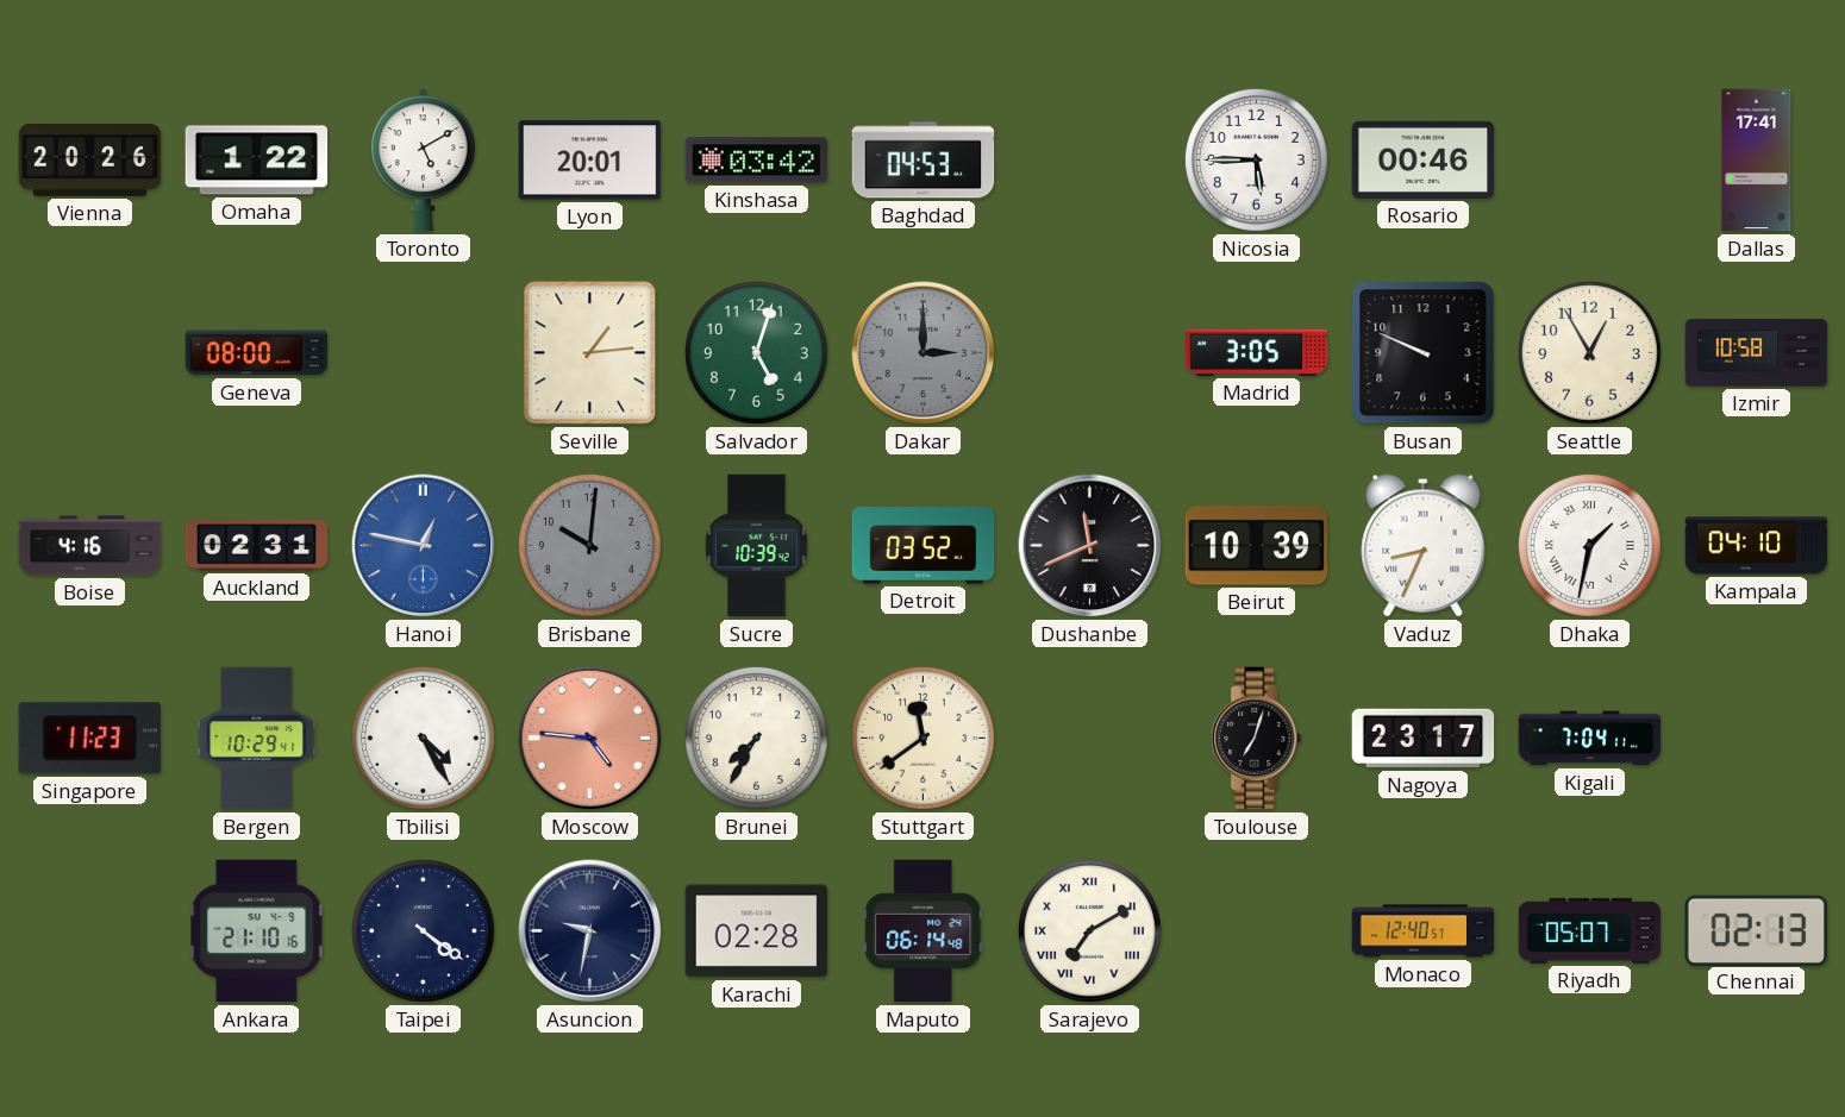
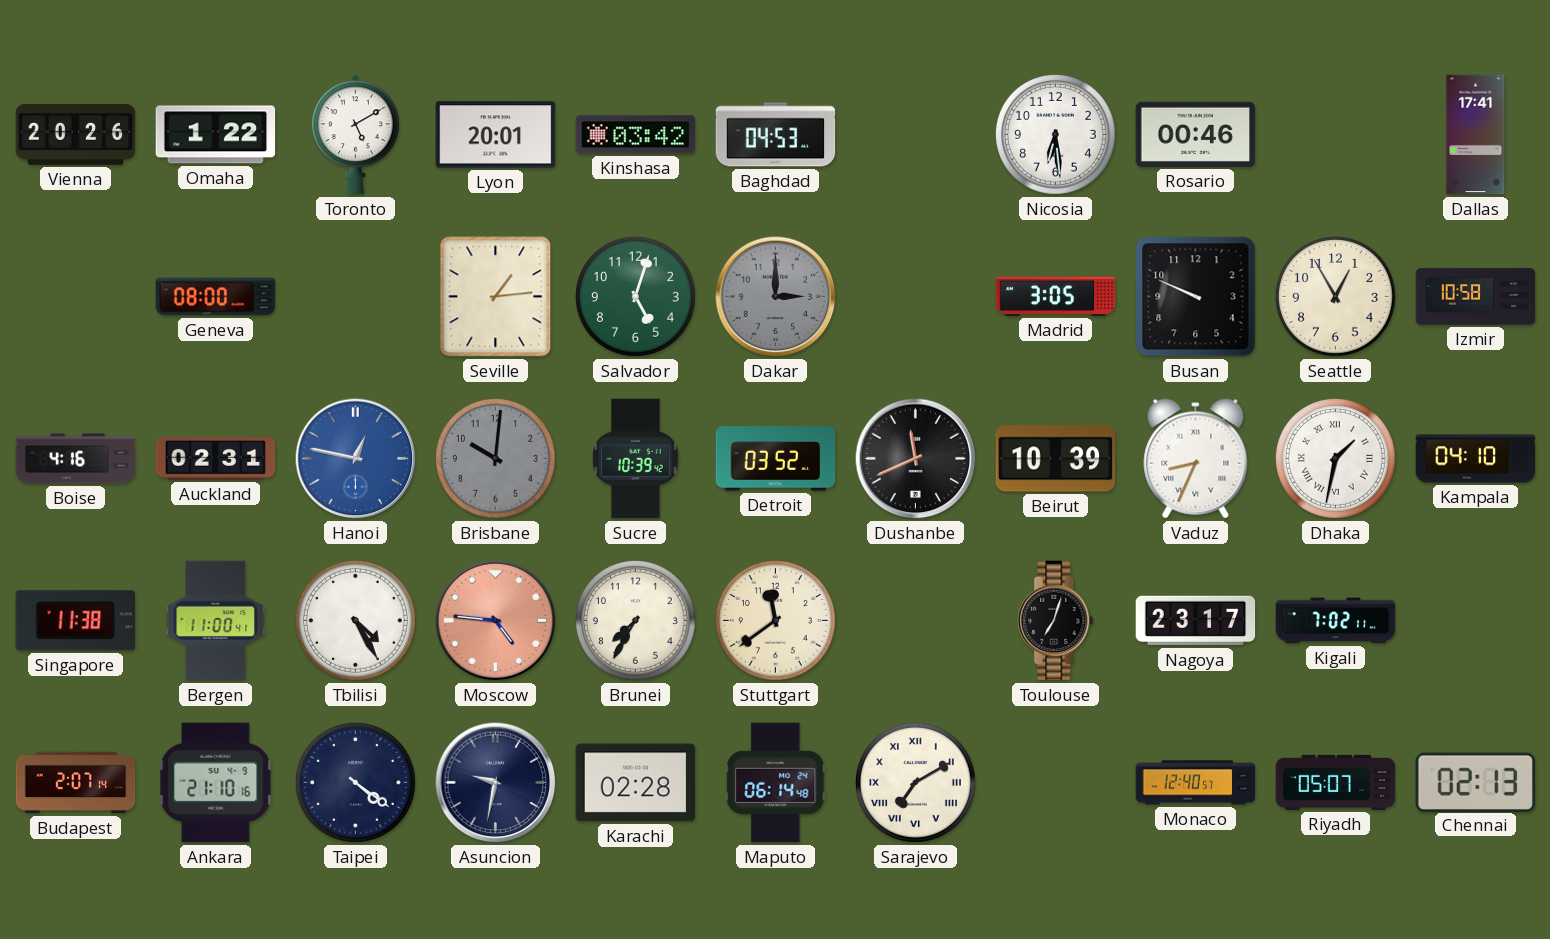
Nicosia: 5:45 -> 6:29
Singapore: 11:23 -> 11:38
Bergen: 10:29 -> 11:00
Kigali: 7:04 -> 7:02
Budapest: none -> 2:07
